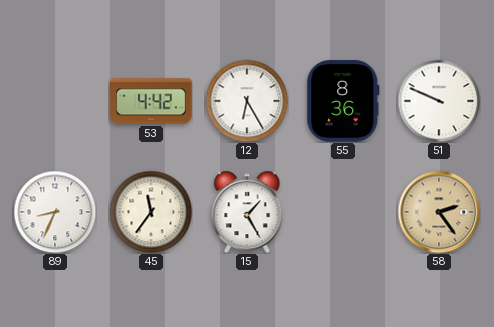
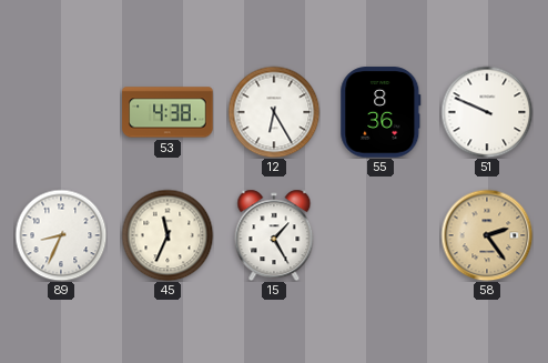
53: 4:42 -> 4:38
45: 11:36 -> 11:34
